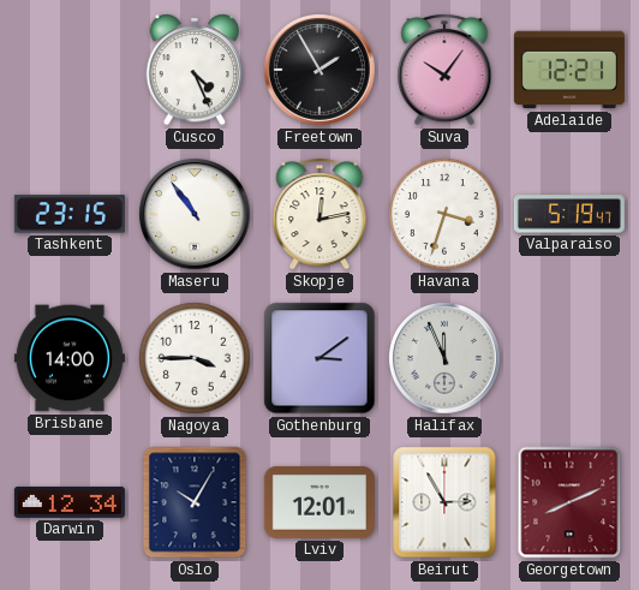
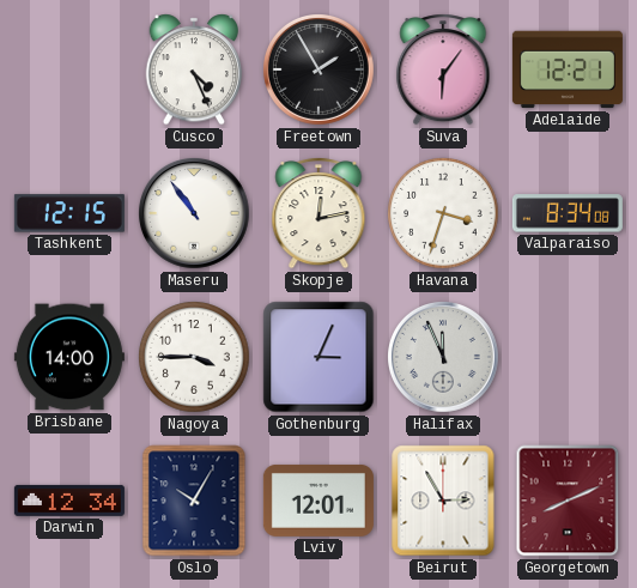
Suva: 10:06 -> 6:06
Tashkent: 23:15 -> 12:15
Valparaiso: 5:19 -> 8:34
Gothenburg: 3:09 -> 3:04
